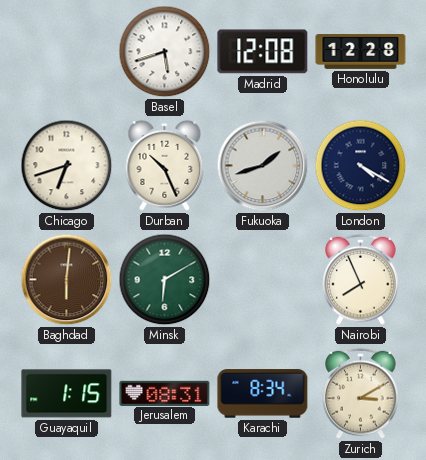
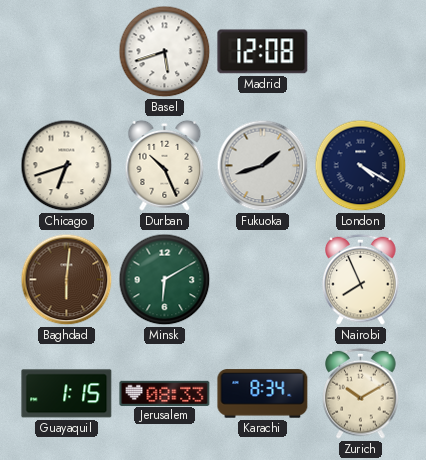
Honolulu: 12:28 -> none
Jerusalem: 08:31 -> 08:33
Zurich: 3:10 -> 10:10
